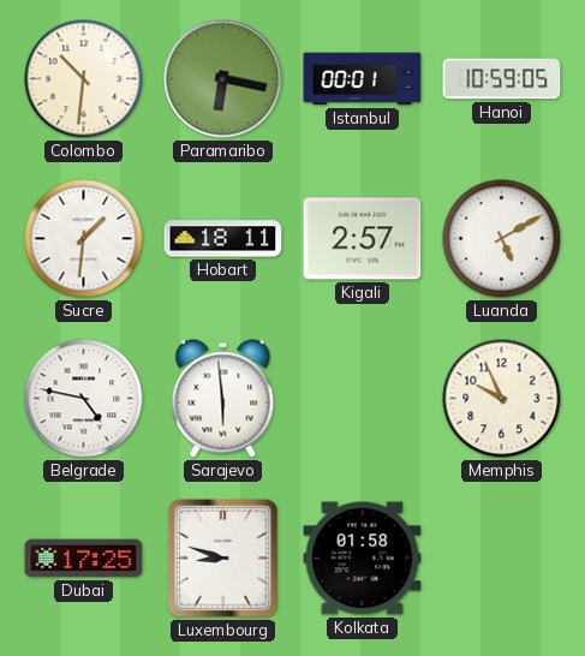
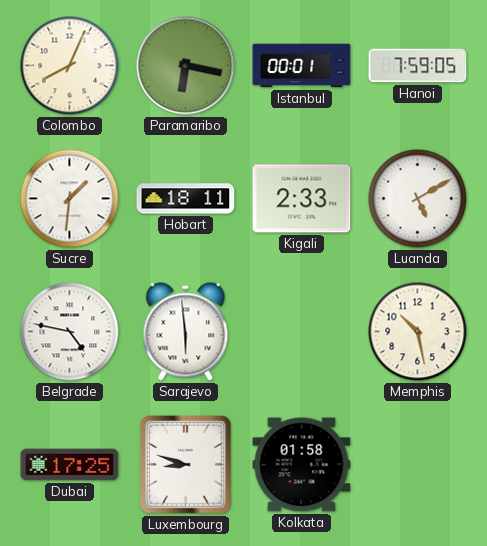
Colombo: 10:31 -> 8:04
Hanoi: 10:59 -> 7:59
Kigali: 2:57 -> 2:33
Memphis: 9:56 -> 10:28
